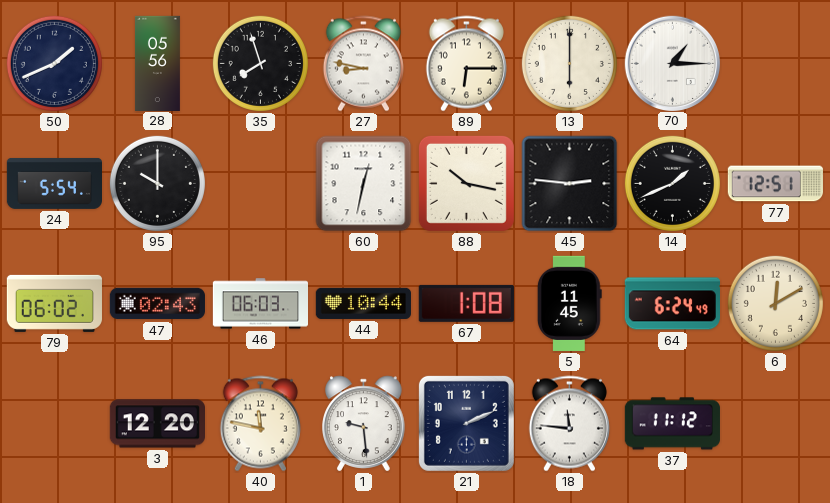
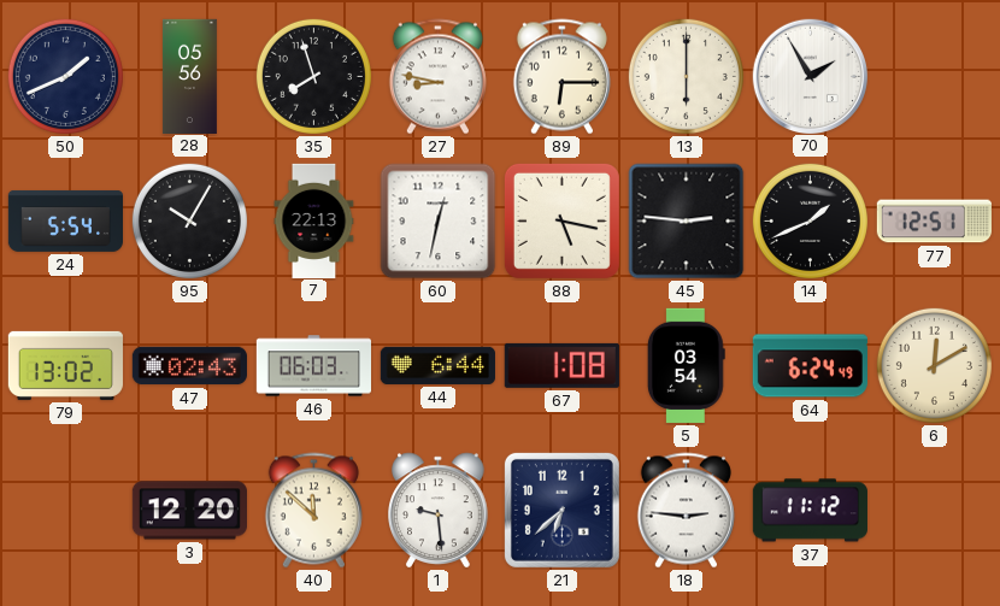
70: 1:15 -> 1:55
95: 10:00 -> 10:05
7: none -> 22:13
88: 10:17 -> 5:17
79: 06:02 -> 13:02
44: 10:44 -> 6:44
5: 11:45 -> 03:54
40: 11:47 -> 11:52
21: 2:11 -> 6:38
18: 11:46 -> 2:46
